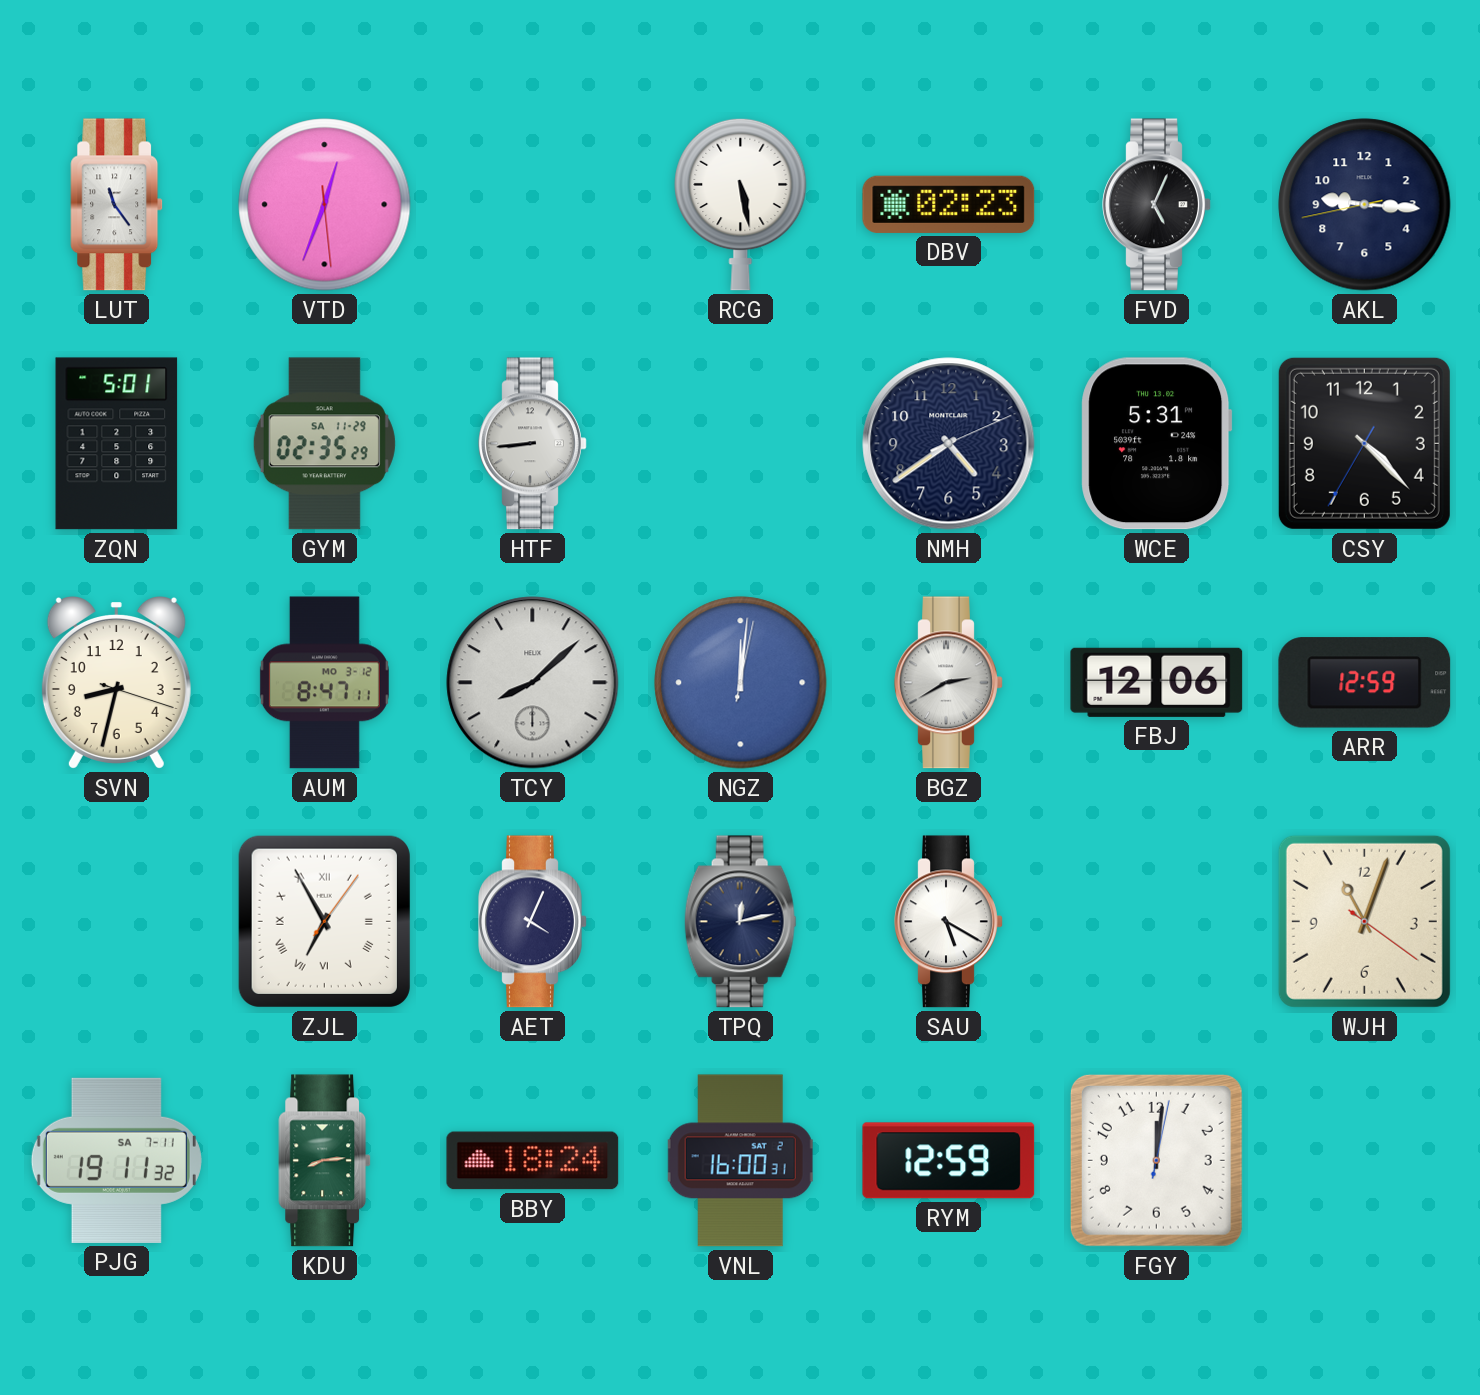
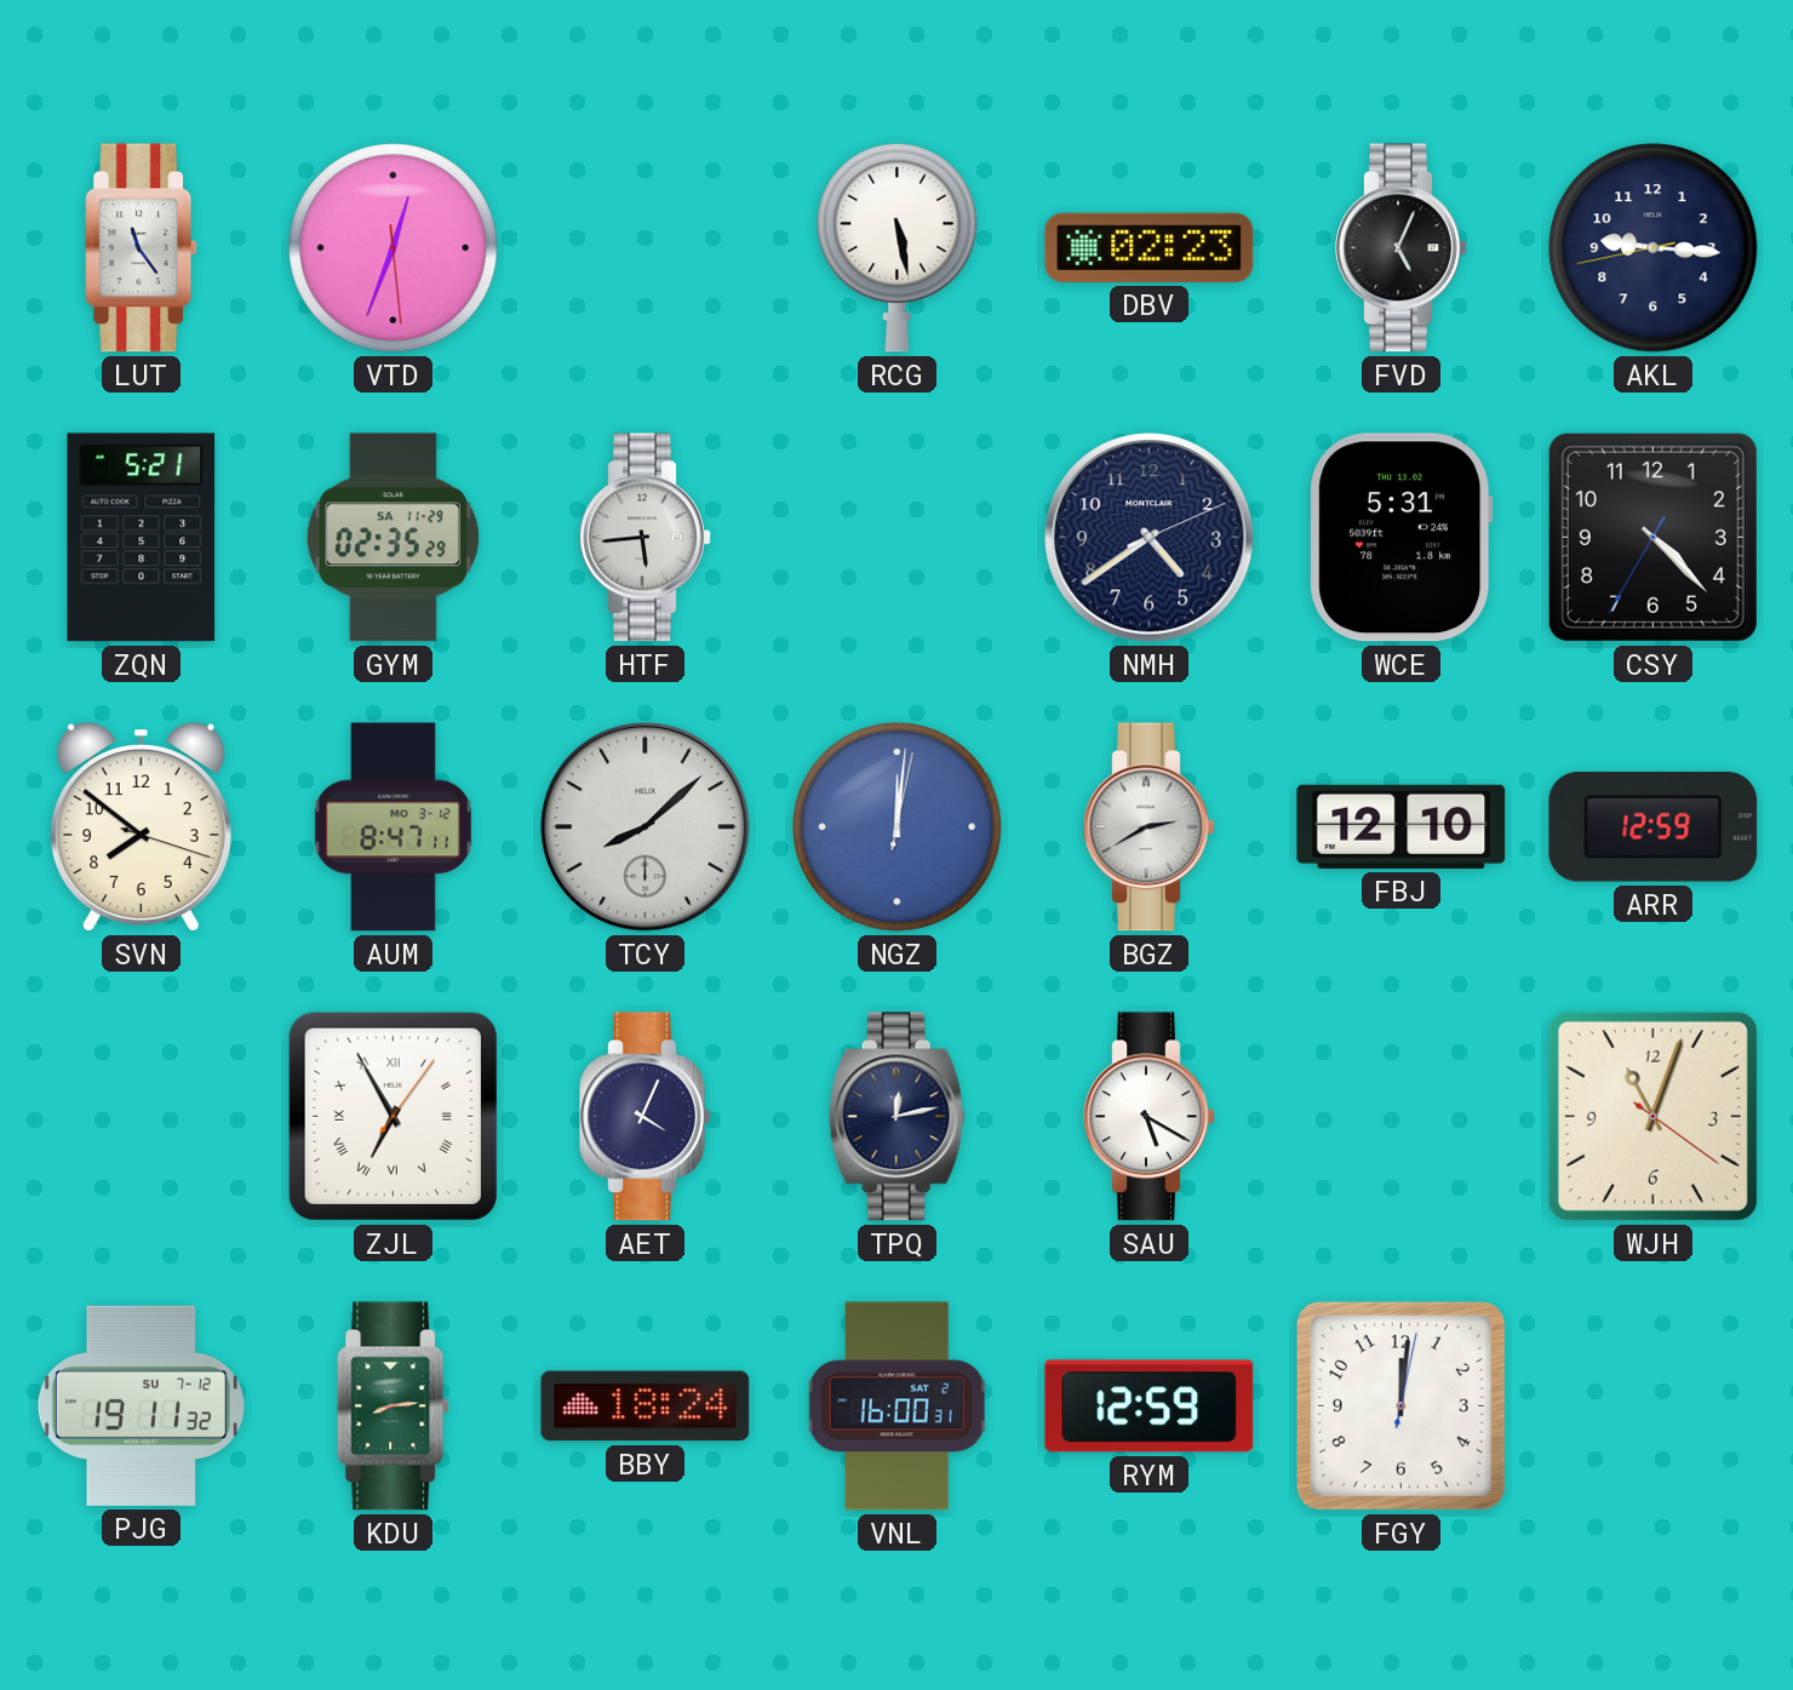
ZQN: 5:01 -> 5:21
HTF: 8:44 -> 5:44
SVN: 8:32 -> 7:51
FBJ: 12:06 -> 12:10
PJG date: SA 7-11 -> SU 7-12
